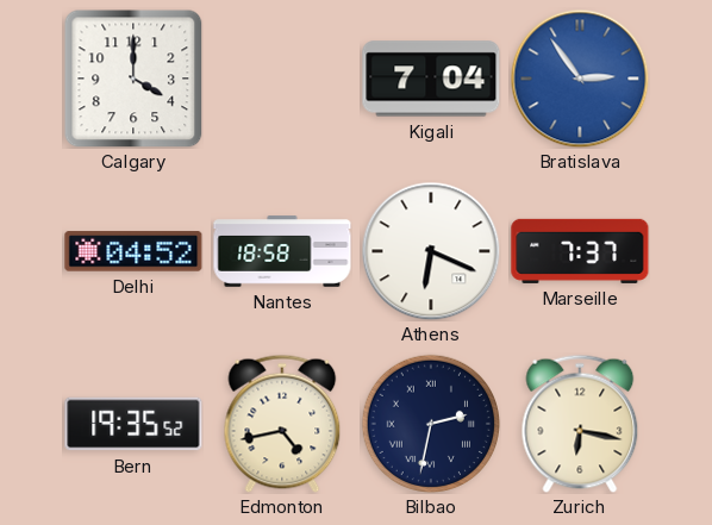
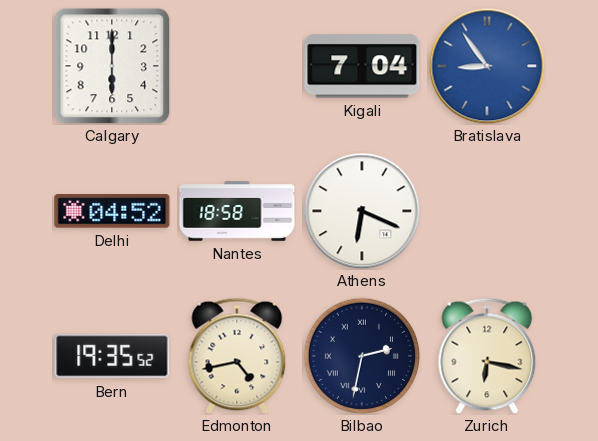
Calgary: 4:00 -> 6:00
Bratislava: 2:54 -> 8:54
Marseille: 7:37 -> none
